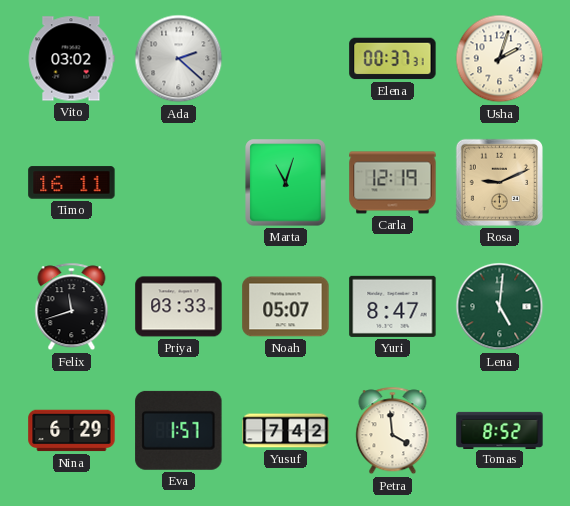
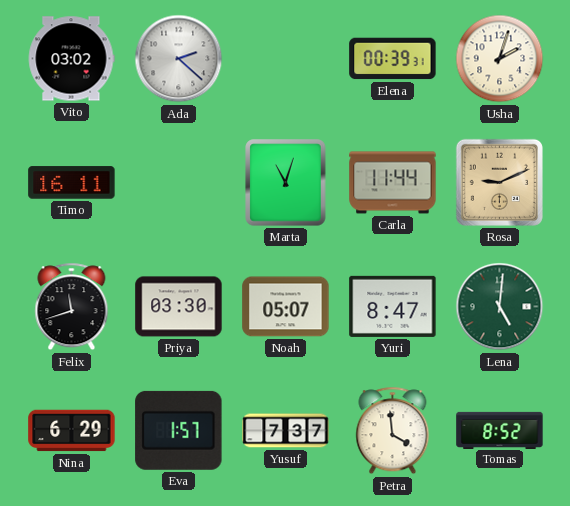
Elena: 00:37 -> 00:39
Carla: 12:19 -> 11:44
Priya: 03:33 -> 03:30
Yusuf: 7:42 -> 7:37
